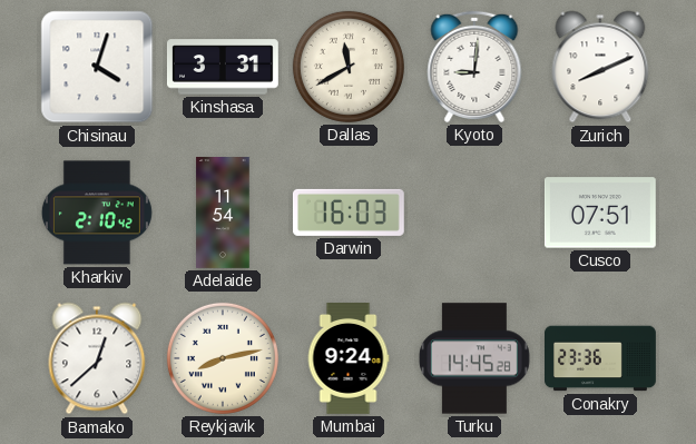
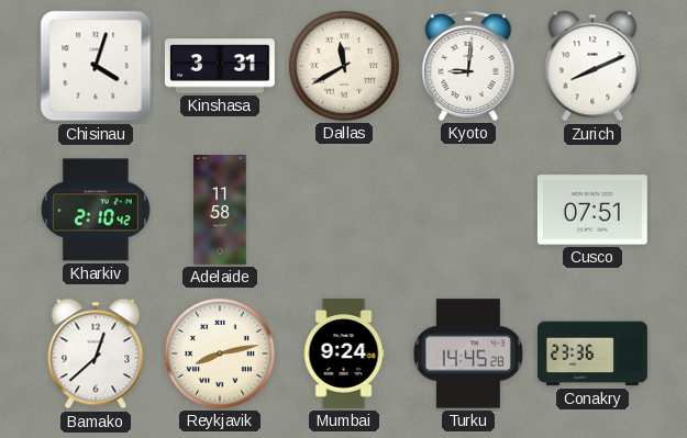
Adelaide: 11:54 -> 11:58
Darwin: 16:03 -> none
